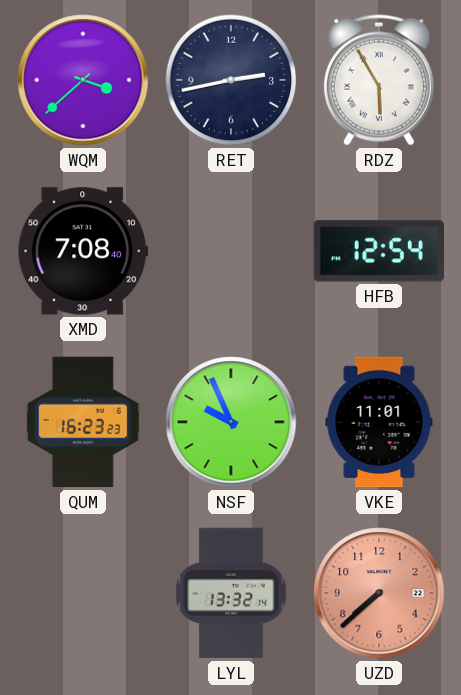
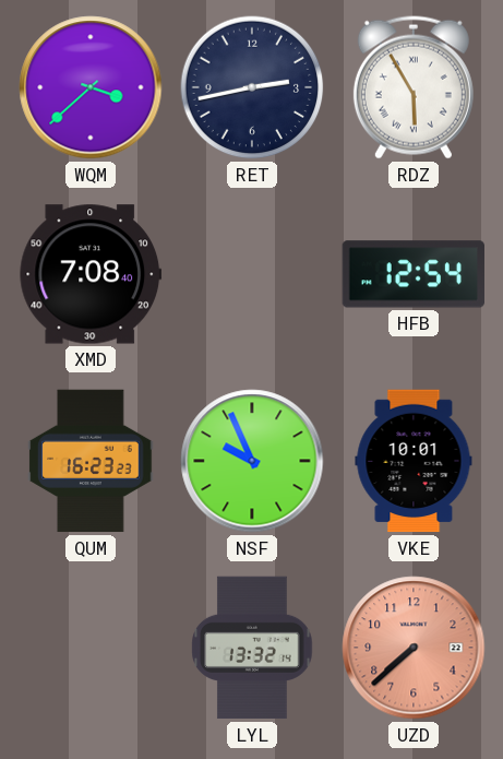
VKE: 11:01 -> 10:01
